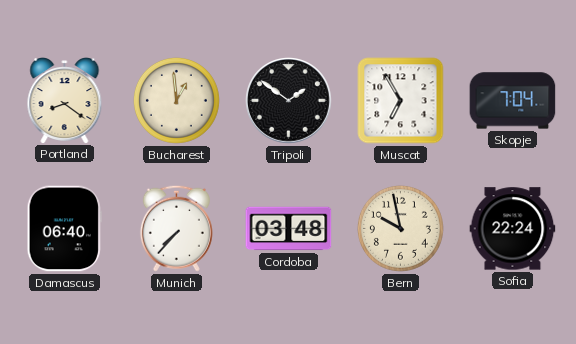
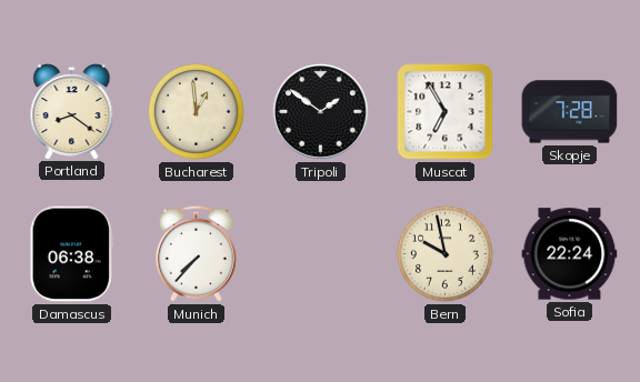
Skopje: 7:04 -> 7:28
Damascus: 06:40 -> 06:38
Cordoba: 03:48 -> none
